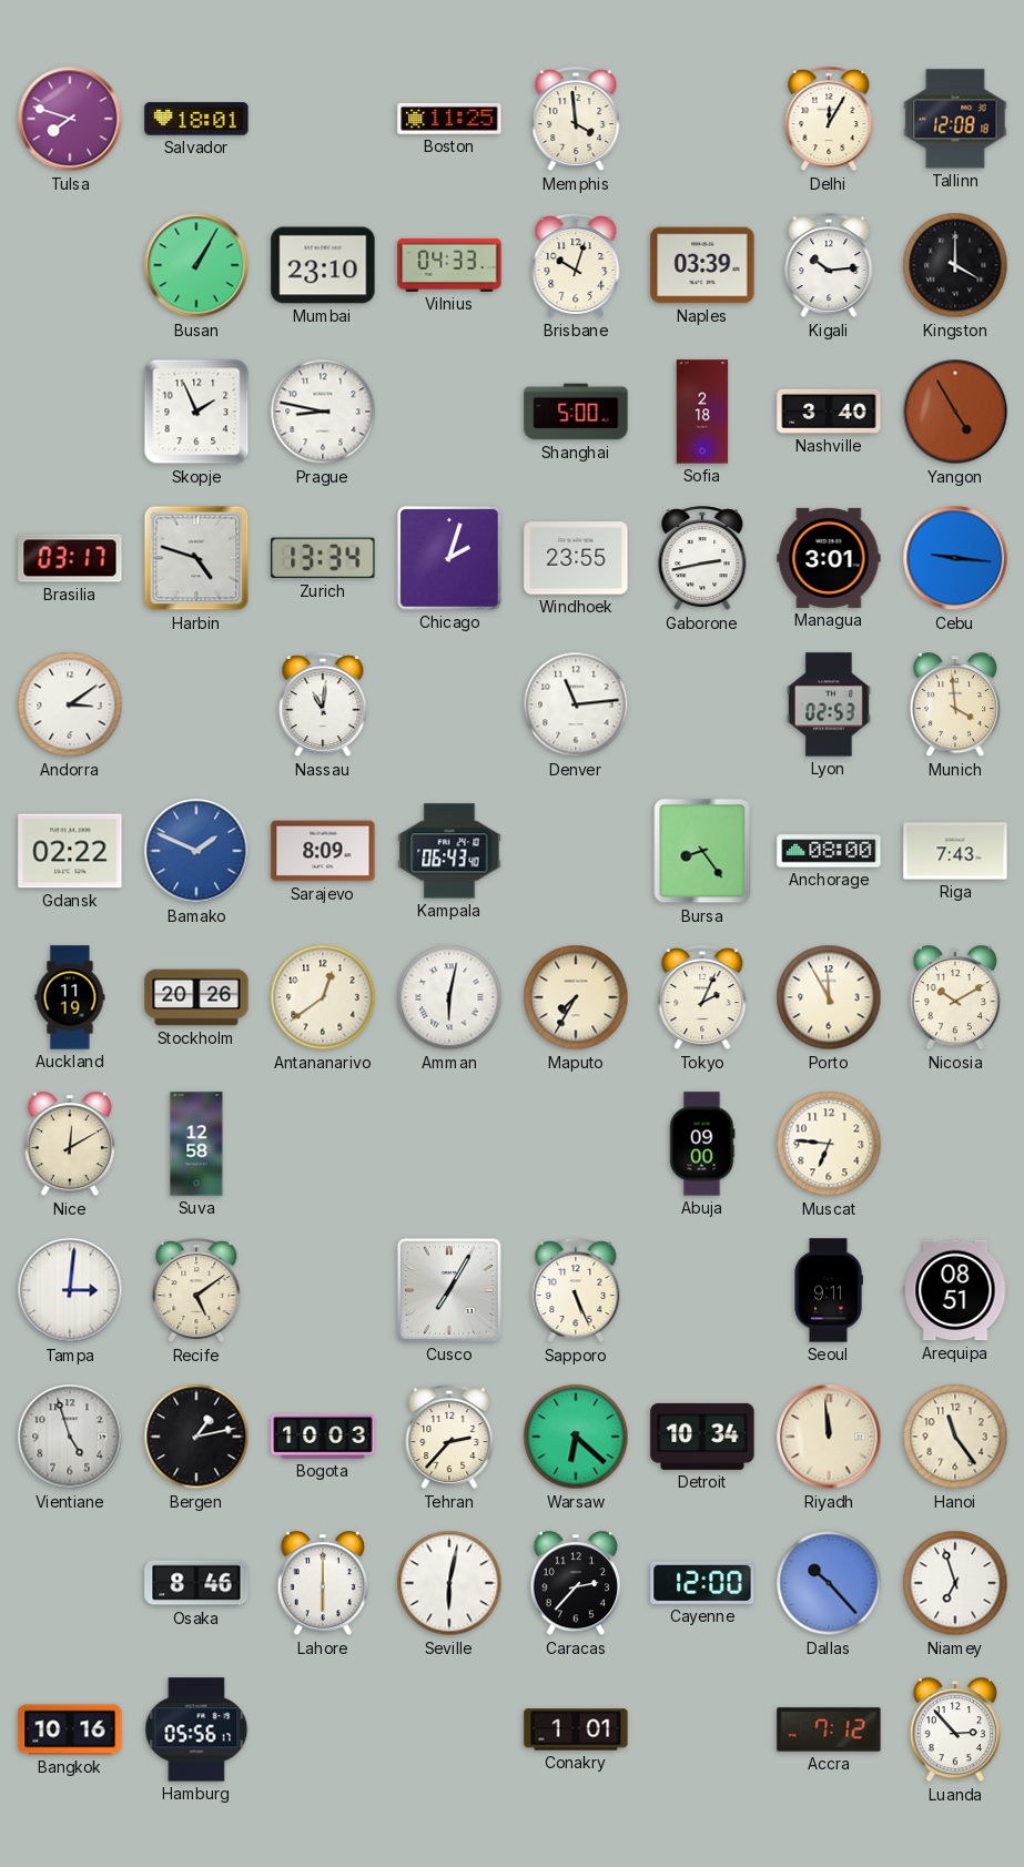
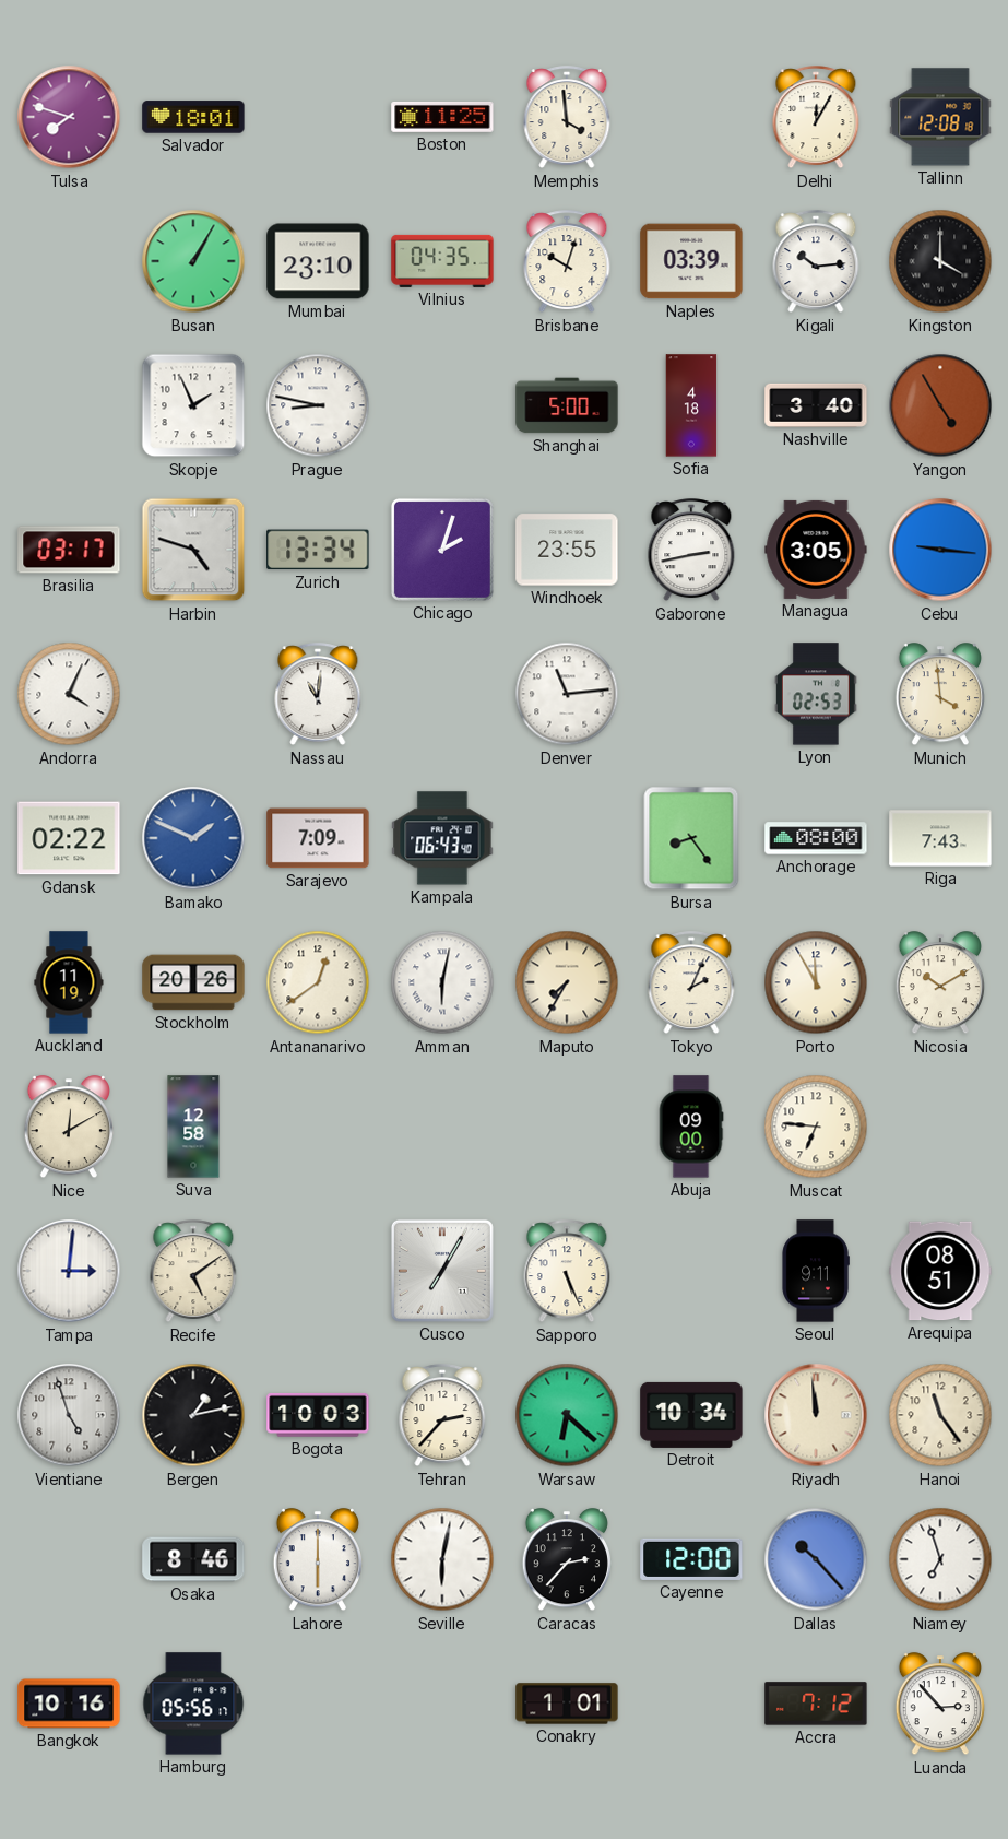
Vilnius: 04:33 -> 04:35
Sofia: 2:18 -> 4:18
Managua: 3:01 -> 3:05
Andorra: 3:09 -> 4:04
Sarajevo: 8:09 -> 7:09
